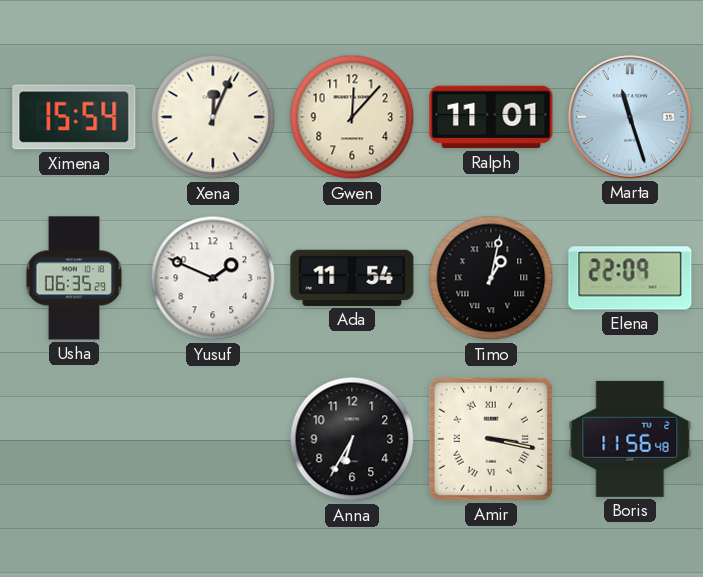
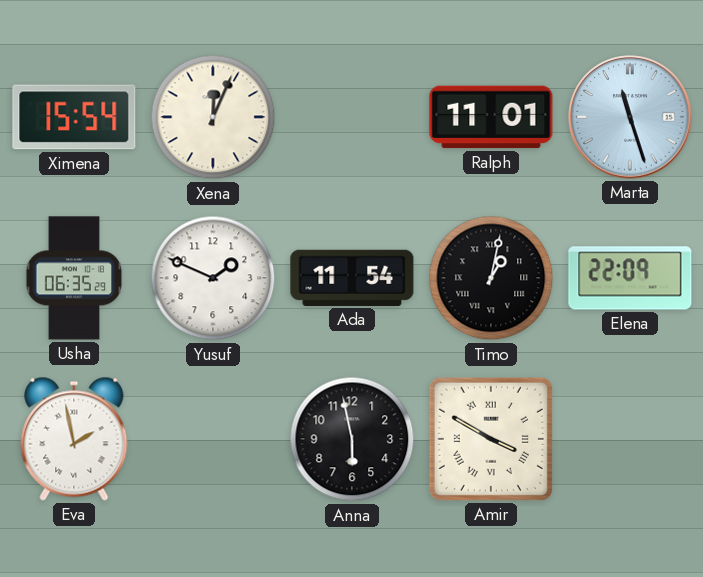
Gwen: 12:07 -> none
Eva: none -> 1:58
Anna: 6:35 -> 5:58
Amir: 3:17 -> 3:50
Boris: 11:56 -> none
